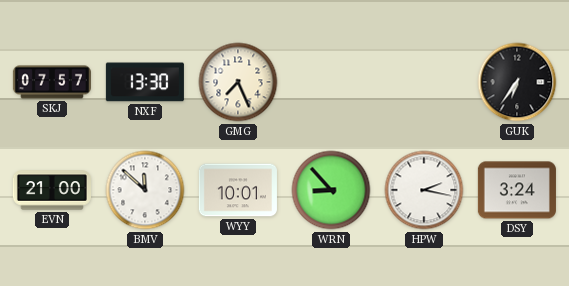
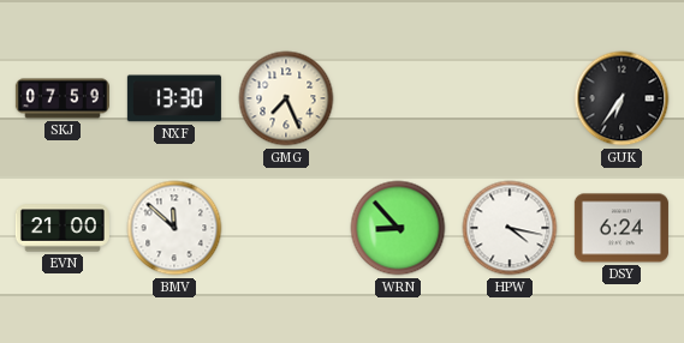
SKJ: 07:57 -> 07:59
WYY: 10:01 -> none
HPW: 2:17 -> 4:17
DSY: 3:24 -> 6:24
